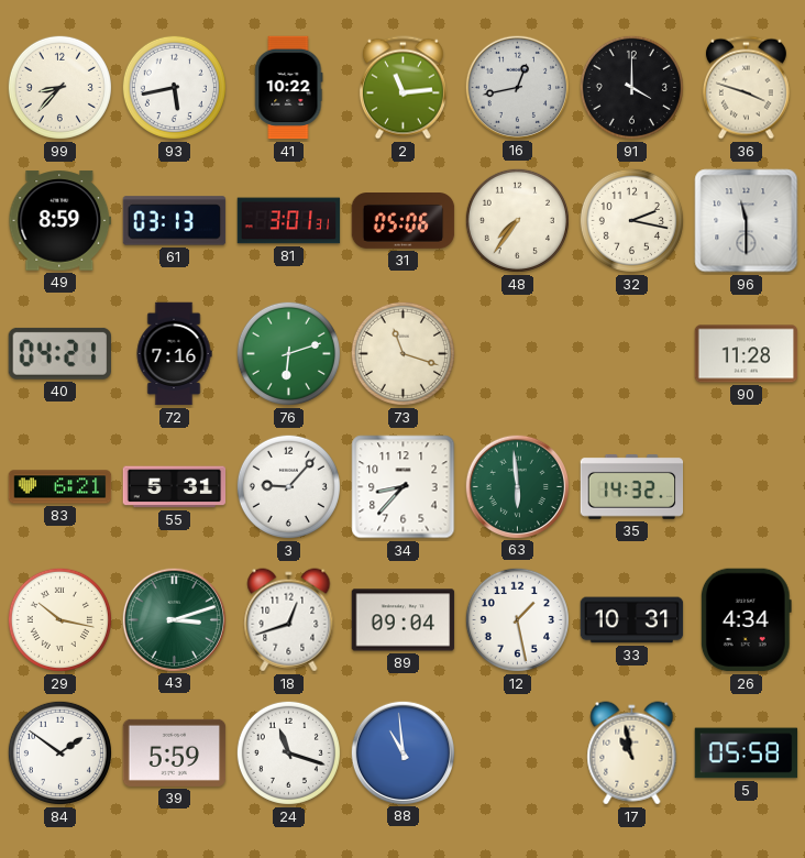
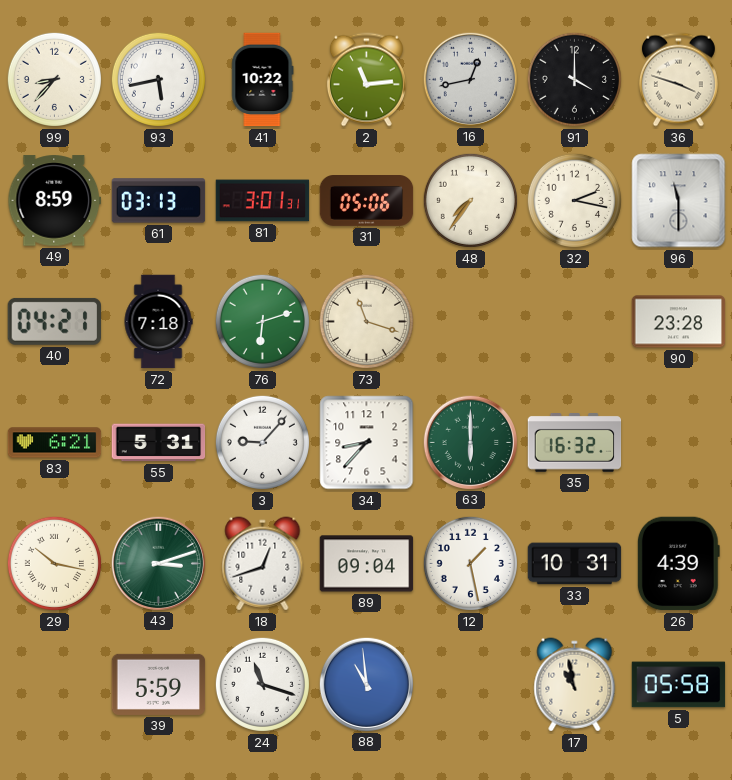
72: 7:16 -> 7:18
90: 11:28 -> 23:28
63: 5:59 -> 6:00
35: 14:32 -> 16:32
26: 4:34 -> 4:39
84: 1:51 -> none
